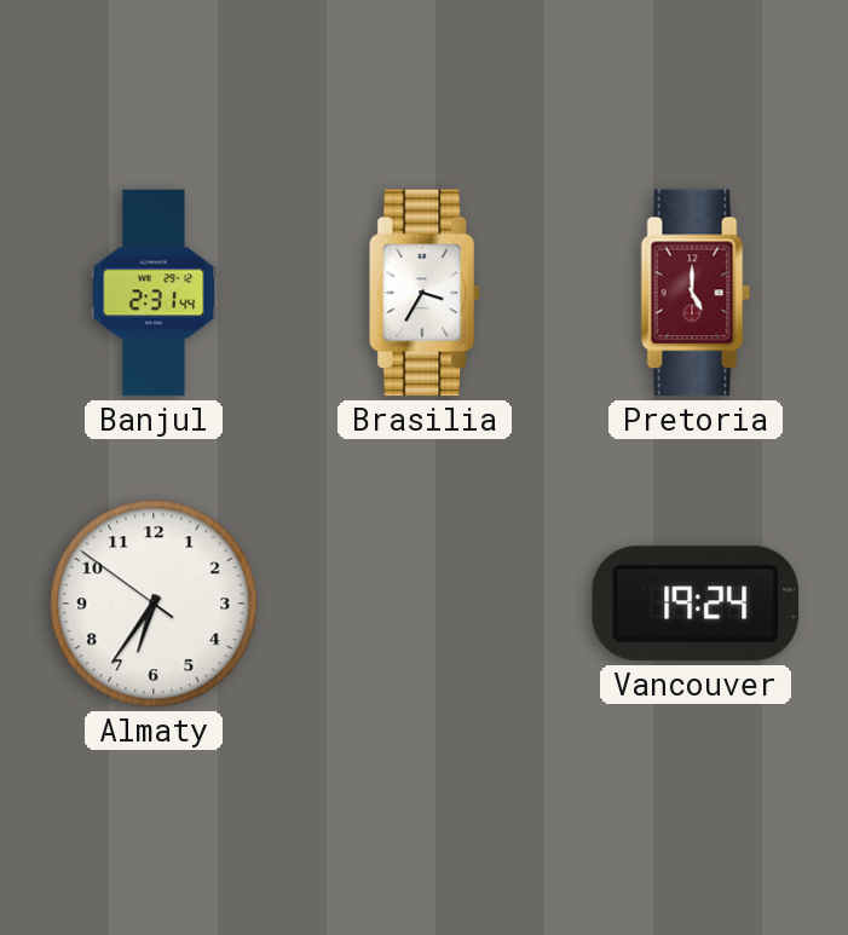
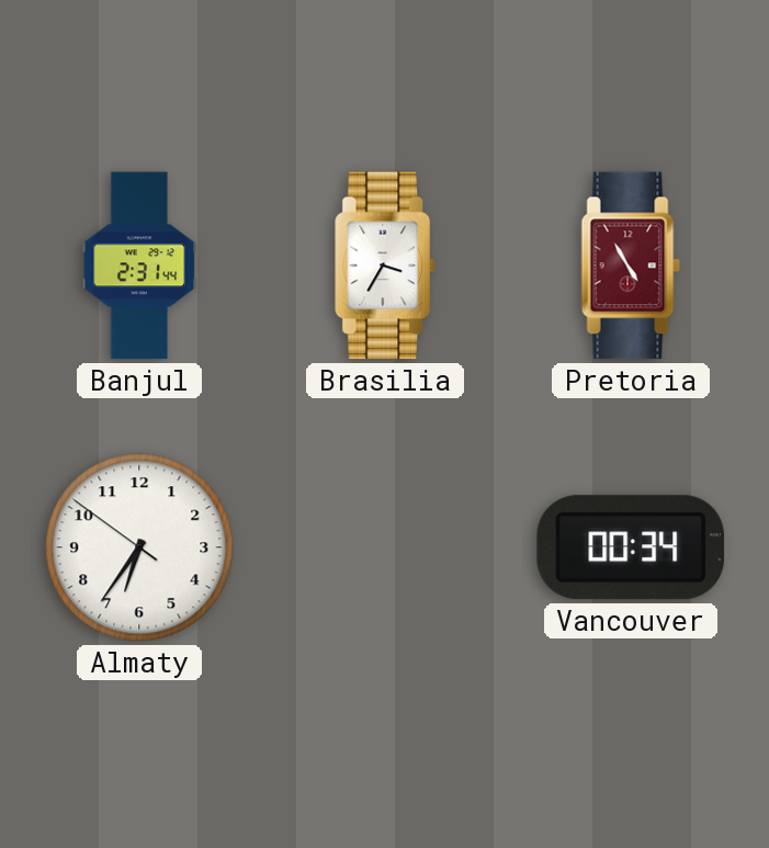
Pretoria: 5:00 -> 4:55
Vancouver: 19:24 -> 00:34
